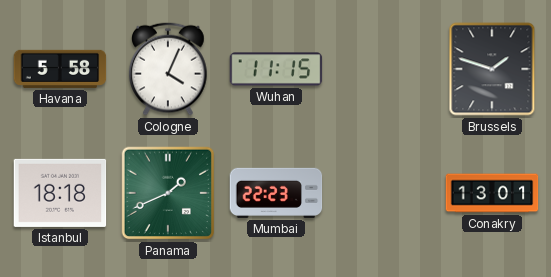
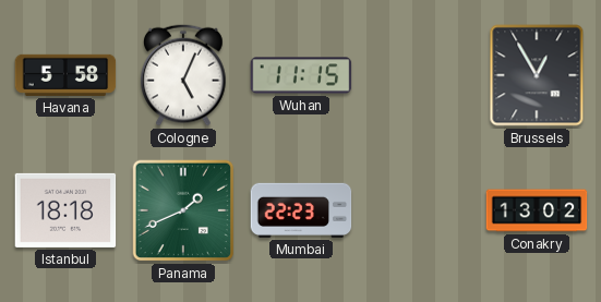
Cologne: 4:04 -> 5:04
Brussels: 1:48 -> 12:55
Conakry: 13:01 -> 13:02
